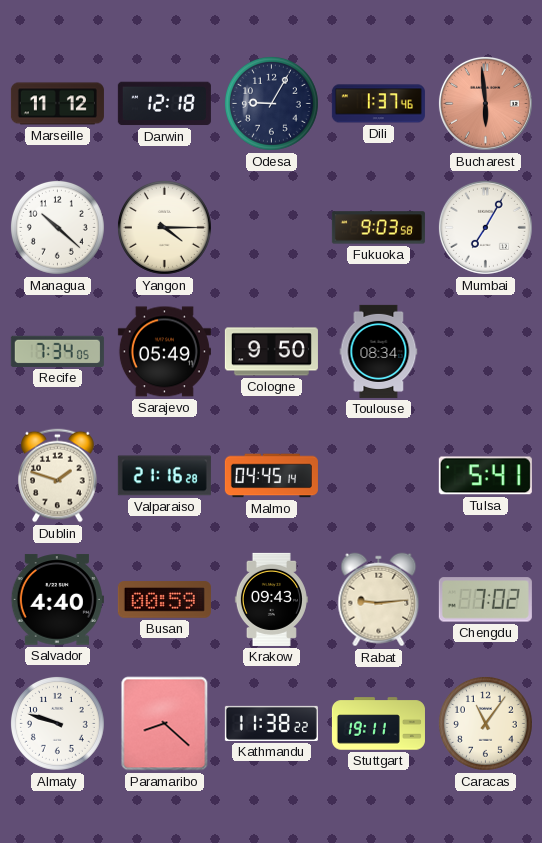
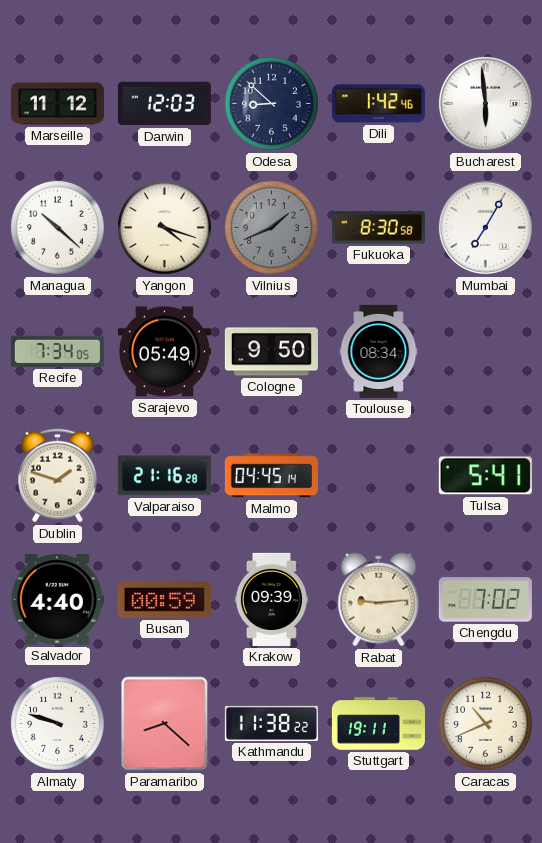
Darwin: 12:18 -> 12:03
Odesa: 9:05 -> 8:52
Dili: 1:37 -> 1:42
Bucharest dial: salmon -> white
Yangon: 4:15 -> 4:18
Vilnius: none -> 1:41
Fukuoka: 9:03 -> 8:30
Krakow: 09:43 -> 09:39
Caracas: 11:06 -> 10:41
